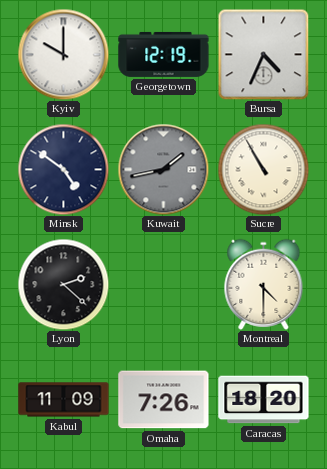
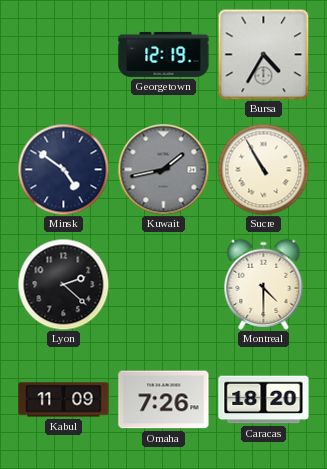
Kyiv: 10:00 -> none
Bursa: 4:34 -> 4:35
